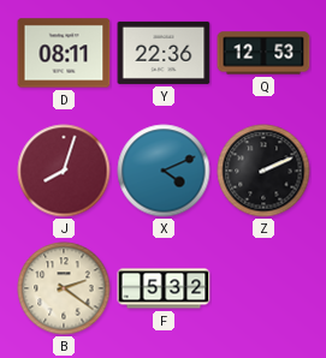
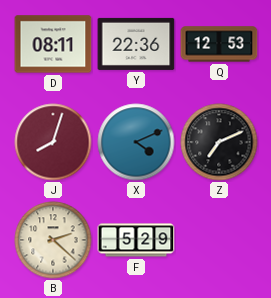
Z: 2:11 -> 7:11
B: 2:21 -> 2:22
F: 5:32 -> 5:29
